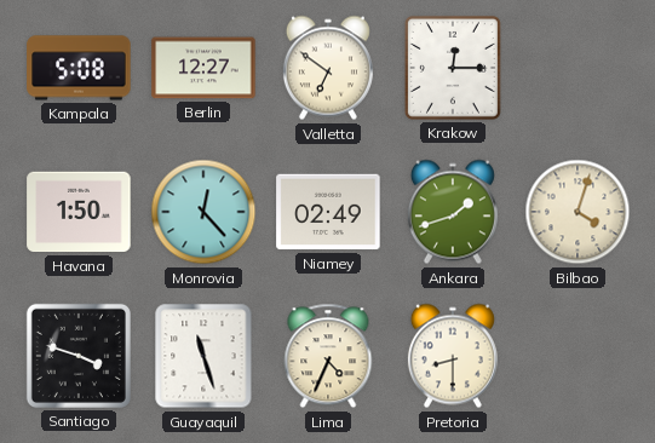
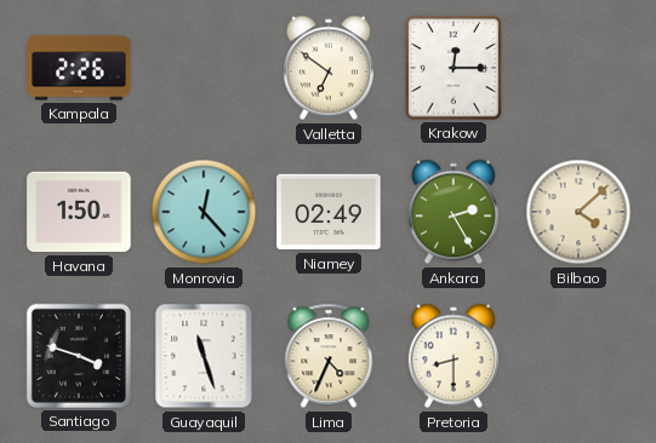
Kampala: 5:08 -> 2:26
Berlin: 12:27 -> none
Ankara: 1:42 -> 2:25
Bilbao: 4:03 -> 4:08
